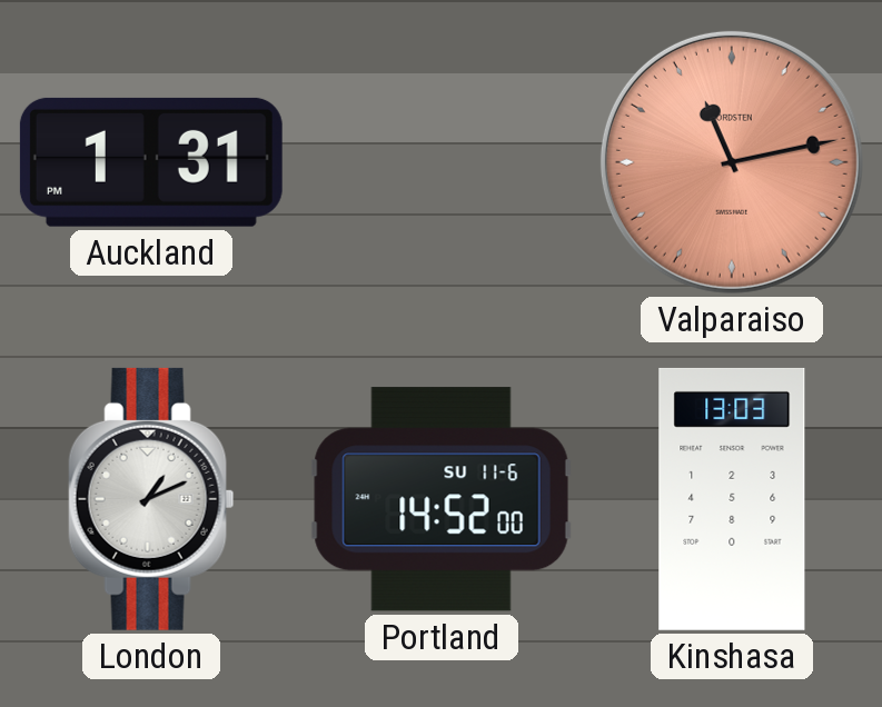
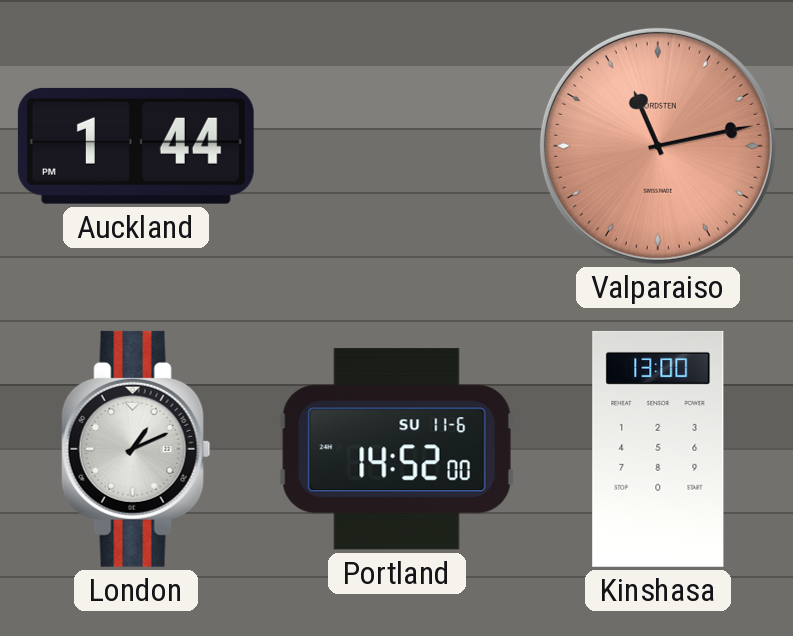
Auckland: 1:31 -> 1:44
Kinshasa: 13:03 -> 13:00
